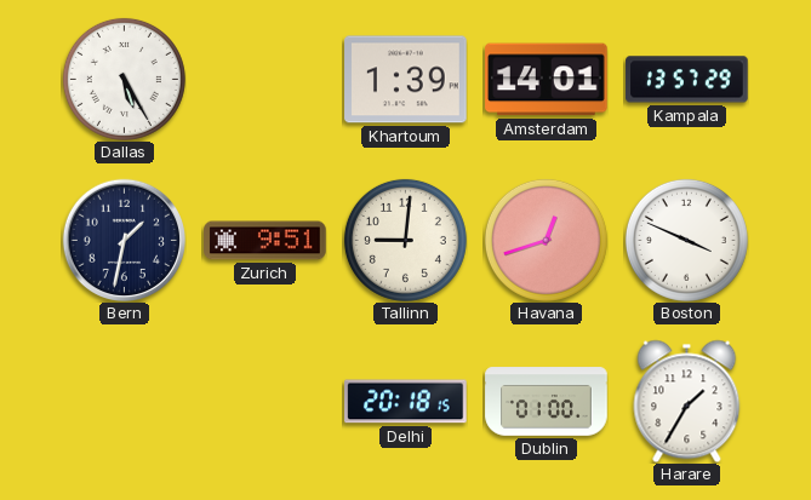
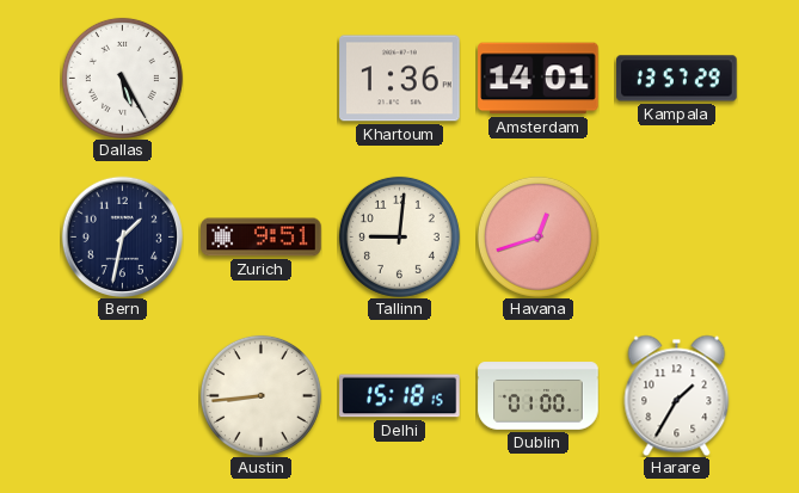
Khartoum: 1:39 -> 1:36
Boston: 3:49 -> none
Austin: none -> 8:44
Delhi: 20:18 -> 15:18
